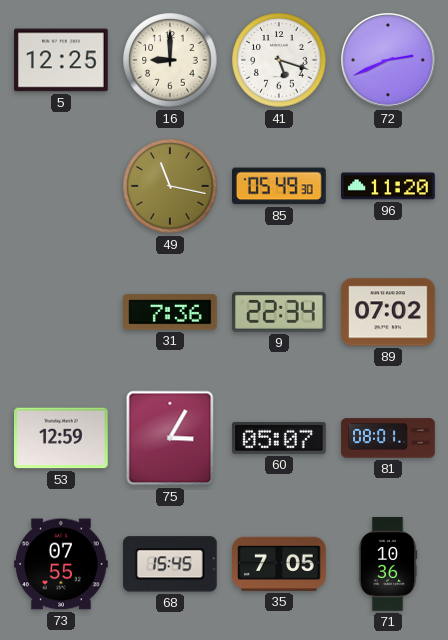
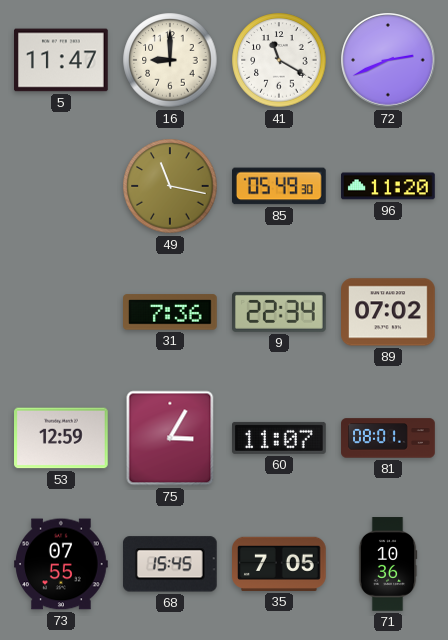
5: 12:25 -> 11:47
41: 5:18 -> 11:20
60: 05:07 -> 11:07
